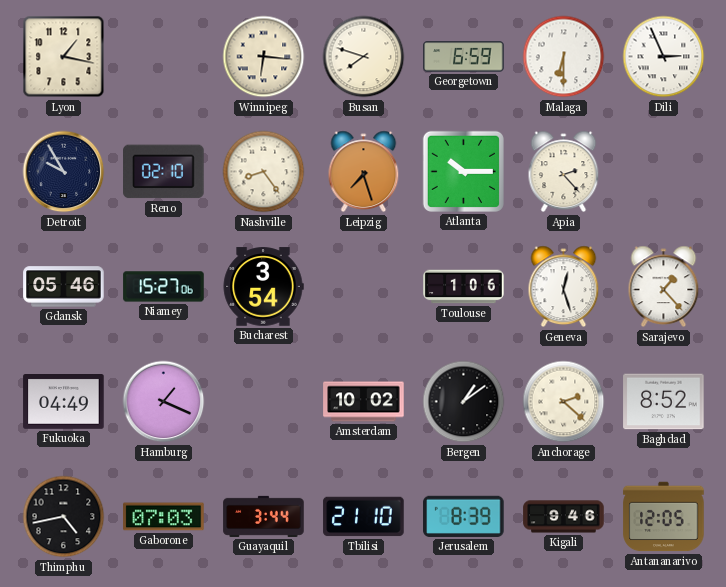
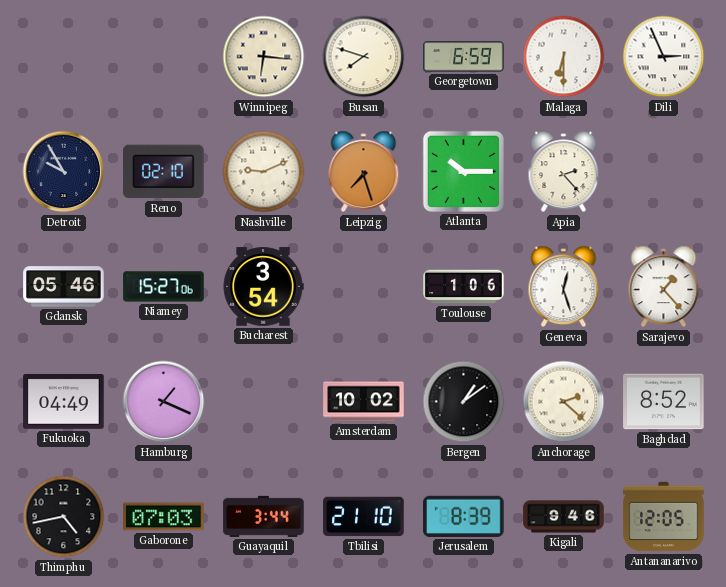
Lyon: 1:17 -> none
Nashville: 8:24 -> 9:11
